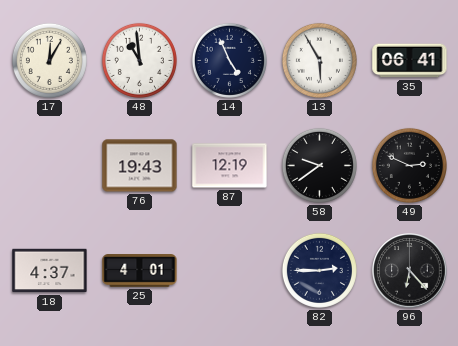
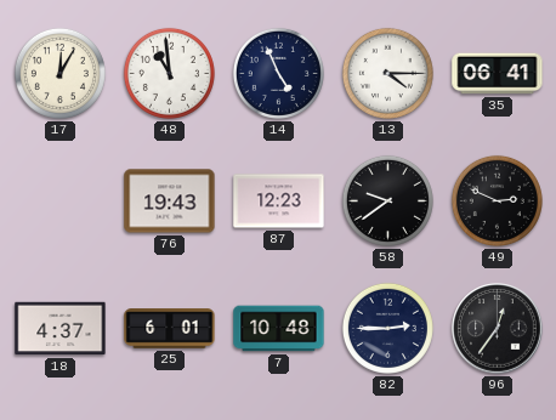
13: 5:55 -> 4:15
87: 12:19 -> 12:23
25: 4:01 -> 6:01
7: none -> 10:48
96: 6:23 -> 12:36
